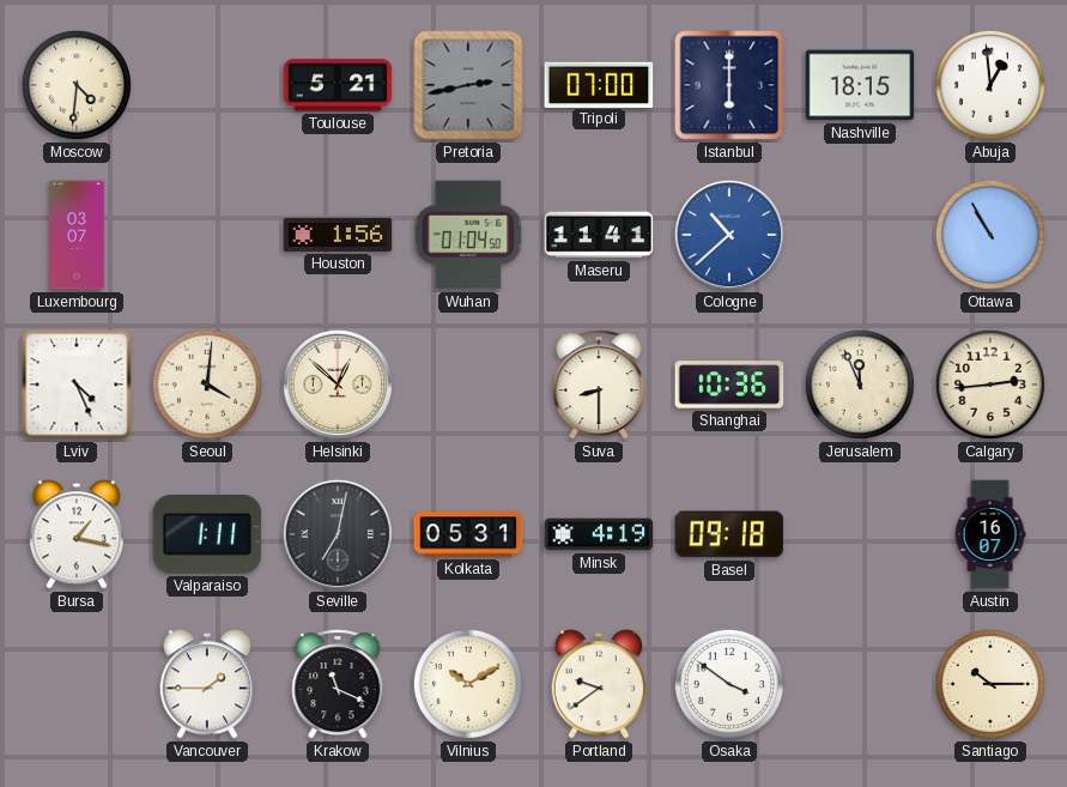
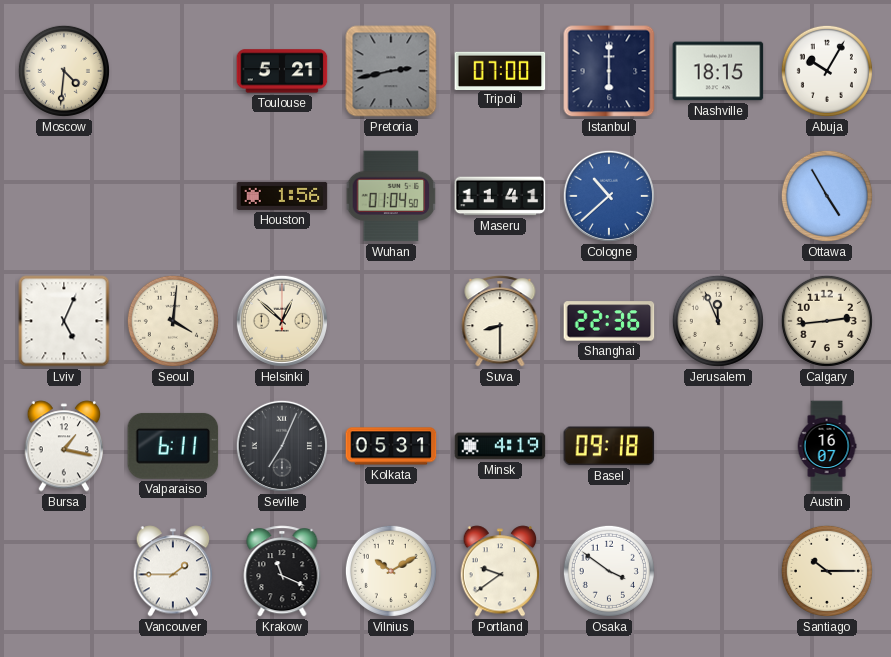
Abuja: 12:59 -> 10:05
Luxembourg: 03:07 -> none
Ottawa: 10:55 -> 4:55
Lviv: 4:26 -> 5:04
Shanghai: 10:36 -> 22:36
Valparaiso: 1:11 -> 6:11
Seville: 7:02 -> 7:04
